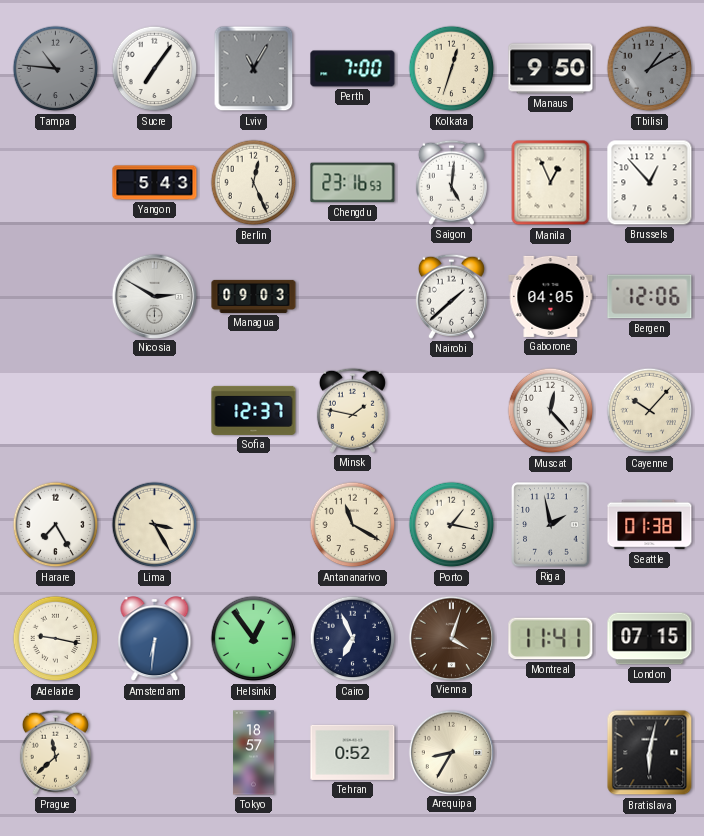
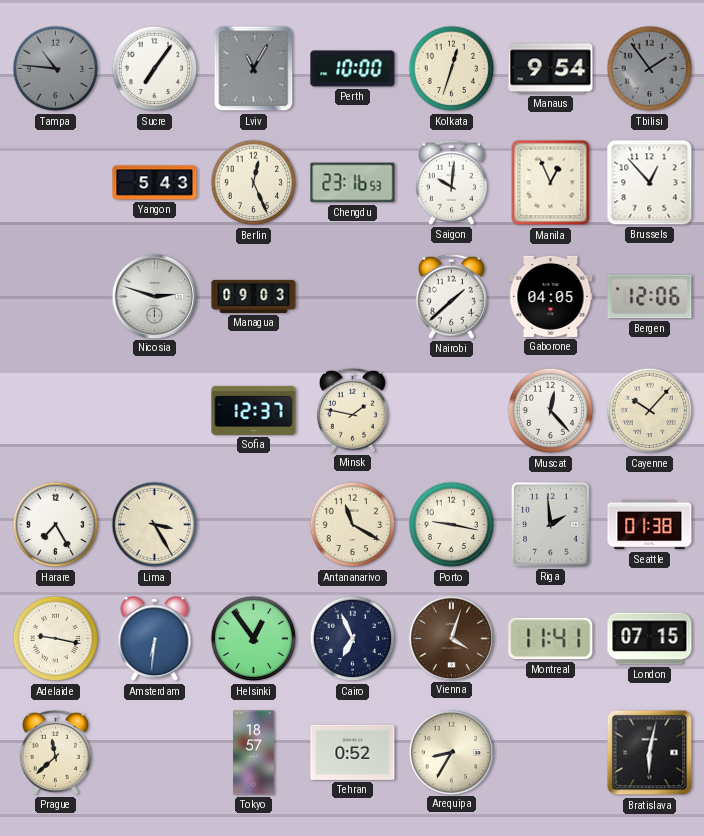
Perth: 7:00 -> 10:00
Manaus: 9:50 -> 9:54
Tbilisi: 1:10 -> 1:54
Saigon: 5:01 -> 10:01
Nicosia: 2:50 -> 2:48
Porto: 1:17 -> 9:17
Riga: 1:58 -> 1:59
